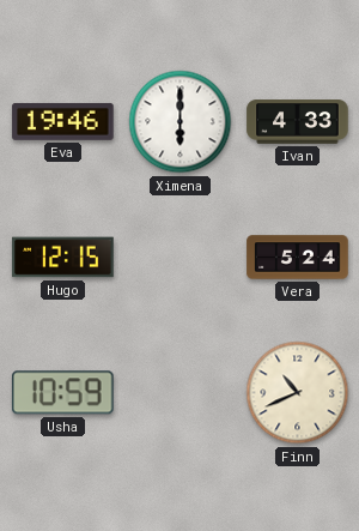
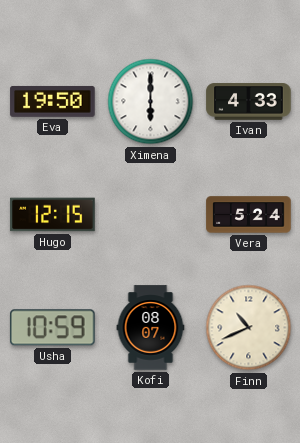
Eva: 19:46 -> 19:50
Kofi: none -> 08:07
